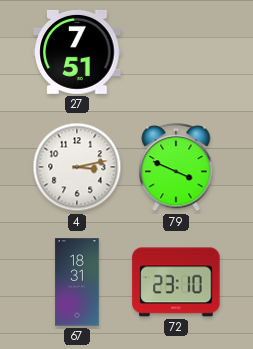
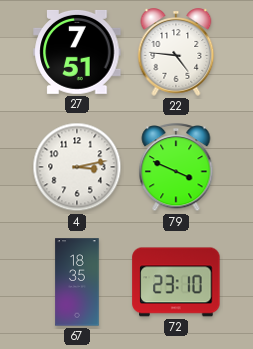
22: none -> 4:46
67: 18:31 -> 18:35
